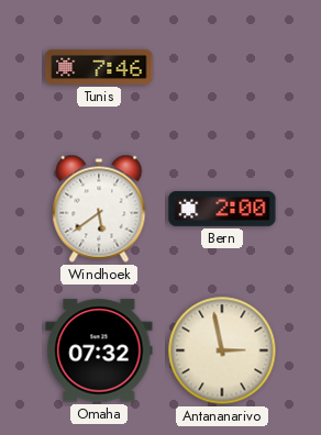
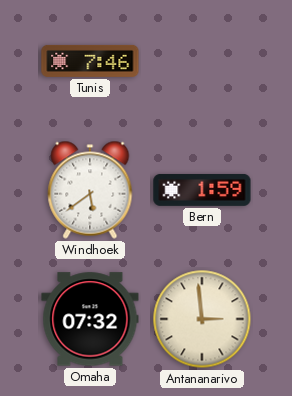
Bern: 2:00 -> 1:59
Antananarivo: 2:58 -> 2:59
